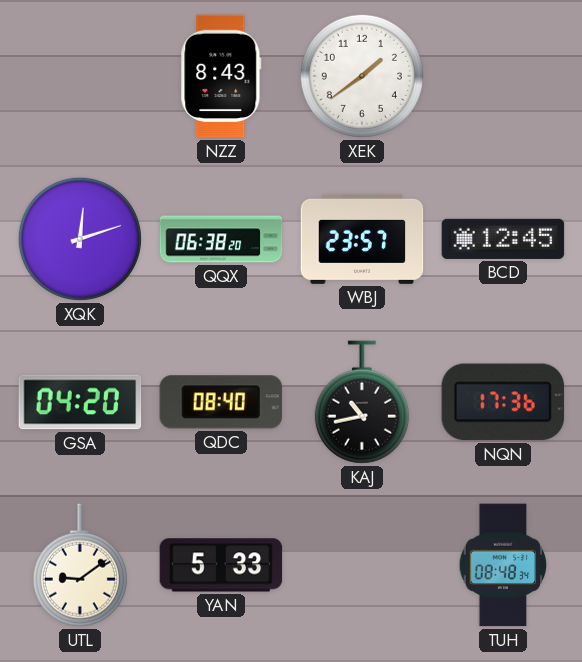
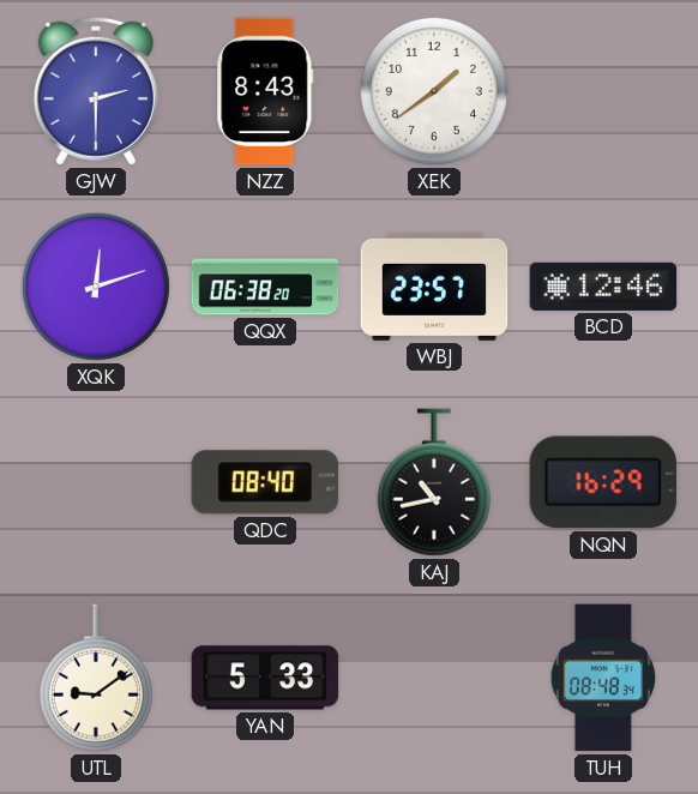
GJW: none -> 2:30
BCD: 12:45 -> 12:46
GSA: 04:20 -> none
NQN: 17:36 -> 16:29
